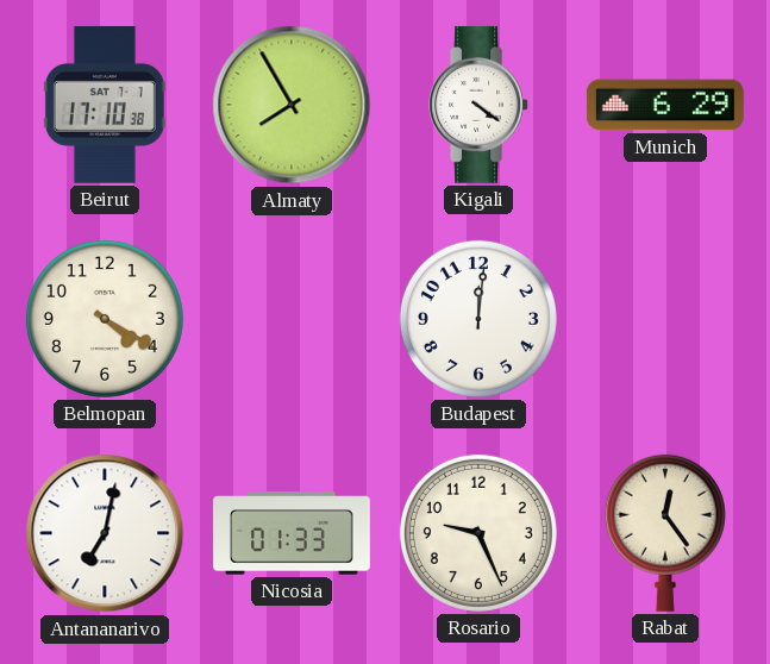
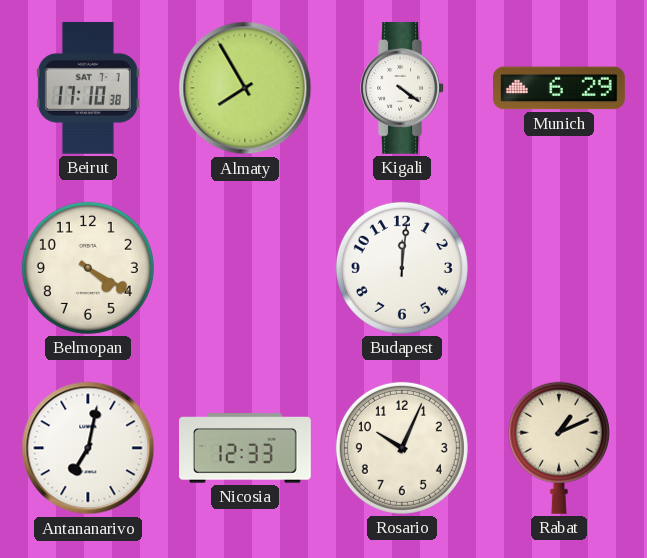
Nicosia: 01:33 -> 12:33
Rosario: 9:26 -> 10:04
Rabat: 12:24 -> 1:11
